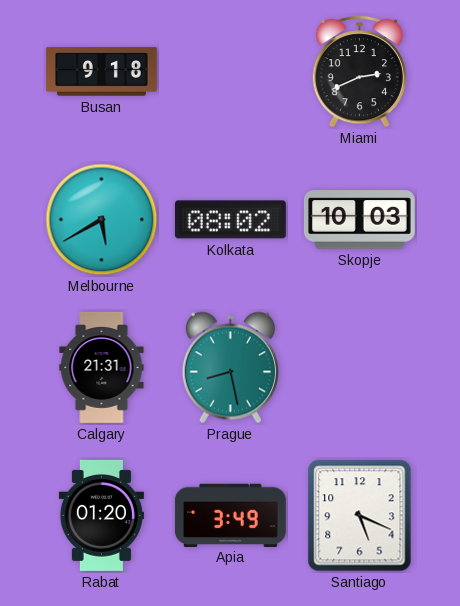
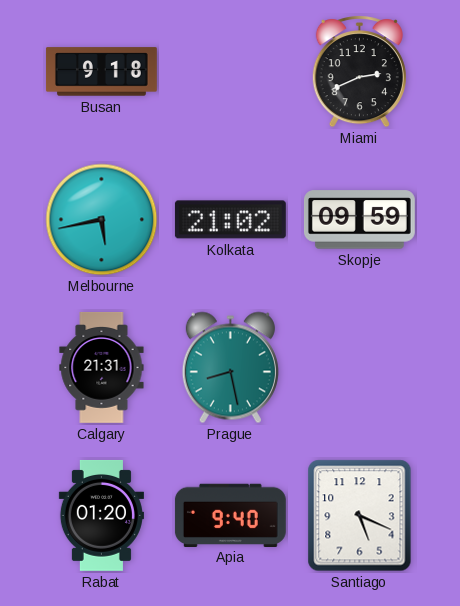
Melbourne: 5:40 -> 5:43
Kolkata: 08:02 -> 21:02
Skopje: 10:03 -> 09:59
Apia: 3:49 -> 9:40
